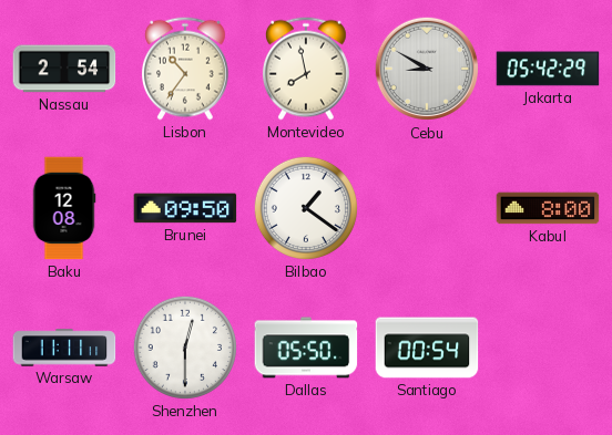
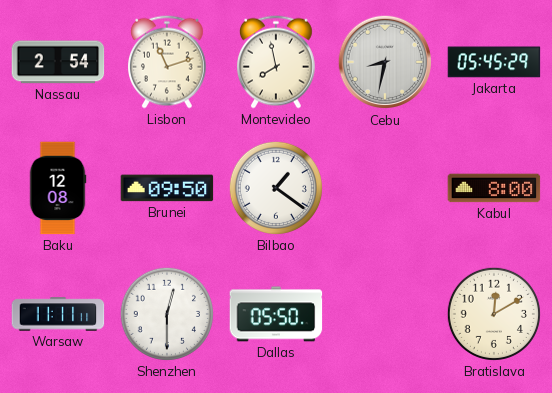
Lisbon: 10:36 -> 11:12
Cebu: 8:50 -> 8:32
Jakarta: 05:42 -> 05:45
Santiago: 00:54 -> none
Bratislava: none -> 12:10
